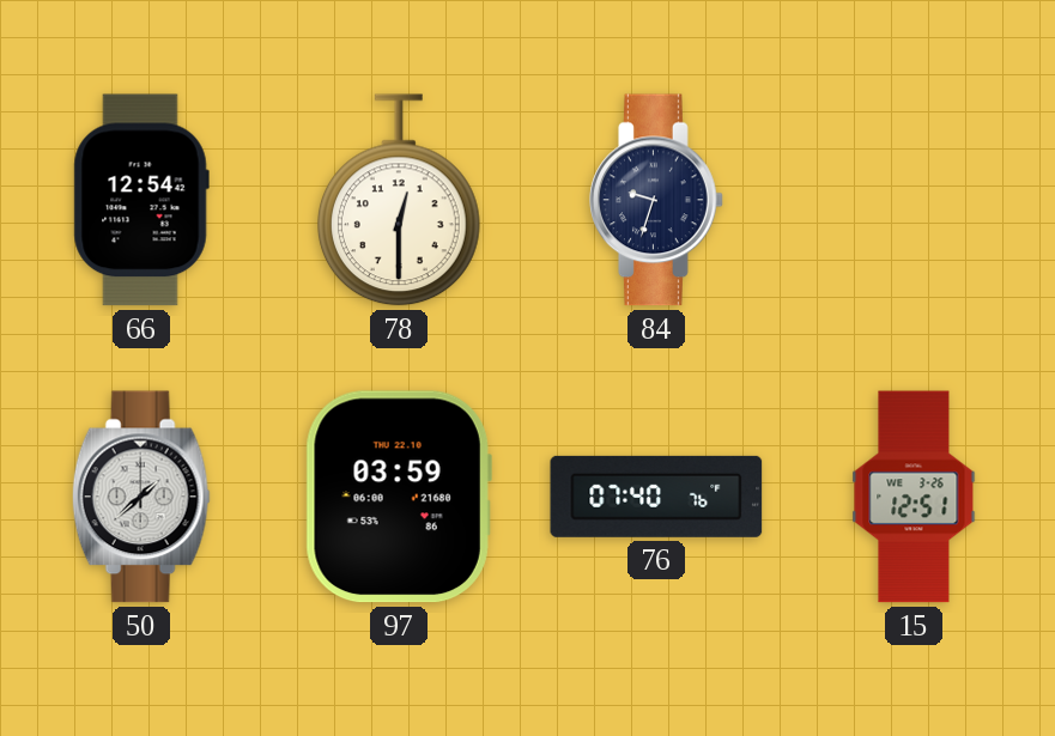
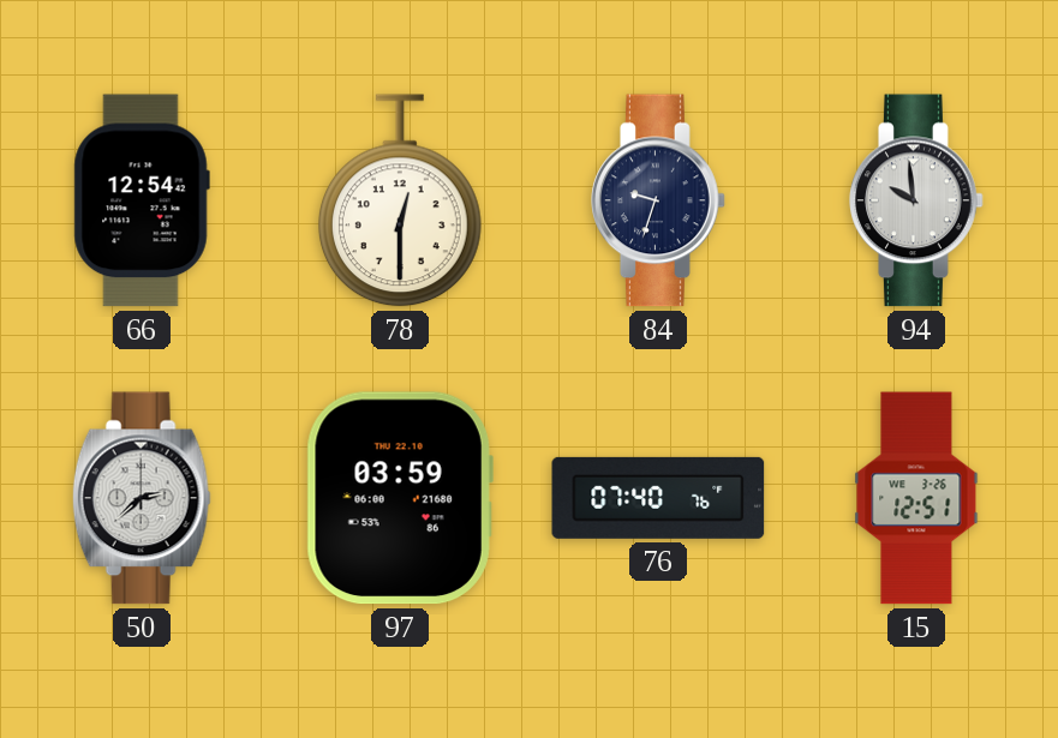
94: none -> 9:59
50: 1:38 -> 2:38
